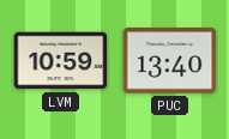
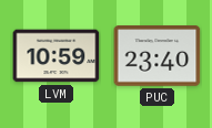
PUC: 13:40 -> 23:40
